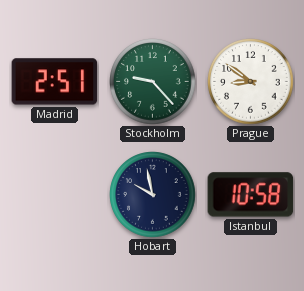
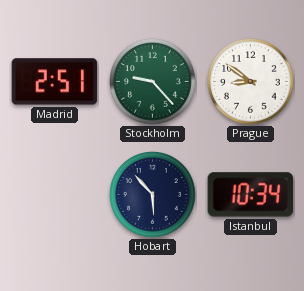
Hobart: 9:58 -> 5:53
Istanbul: 10:58 -> 10:34
